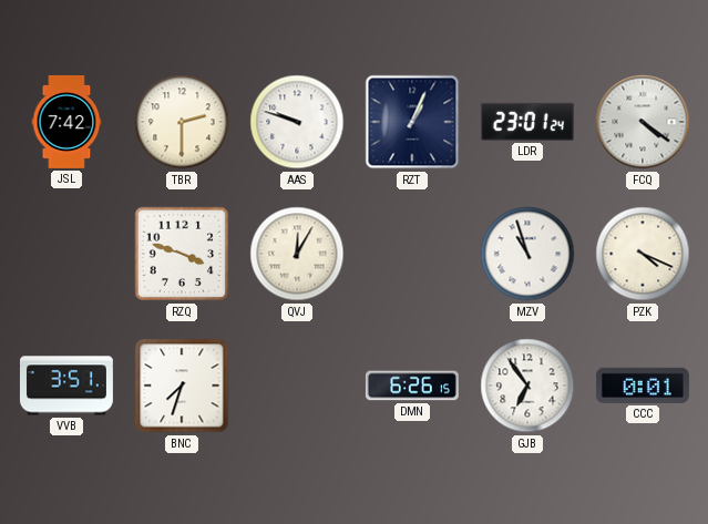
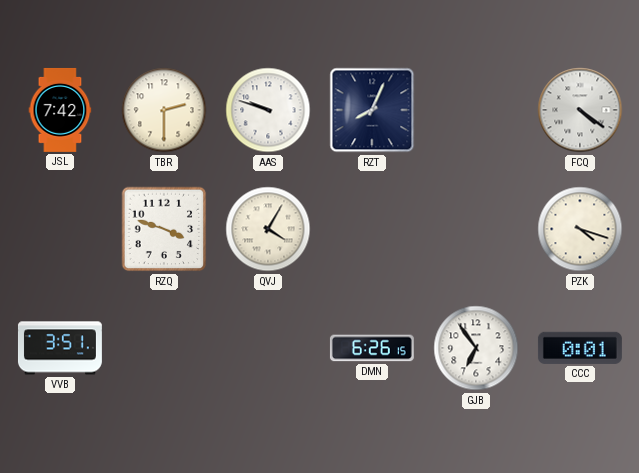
RZT: 1:04 -> 8:04
LDR: 23:01 -> none
QVJ: 12:05 -> 4:05
MZV: 10:57 -> none
PZK: 4:19 -> 4:18
BNC: 7:33 -> none
